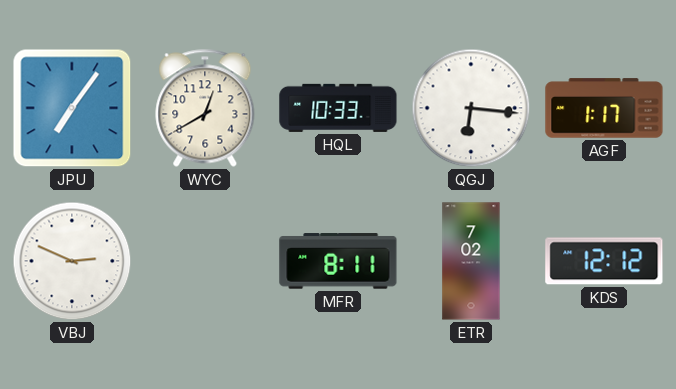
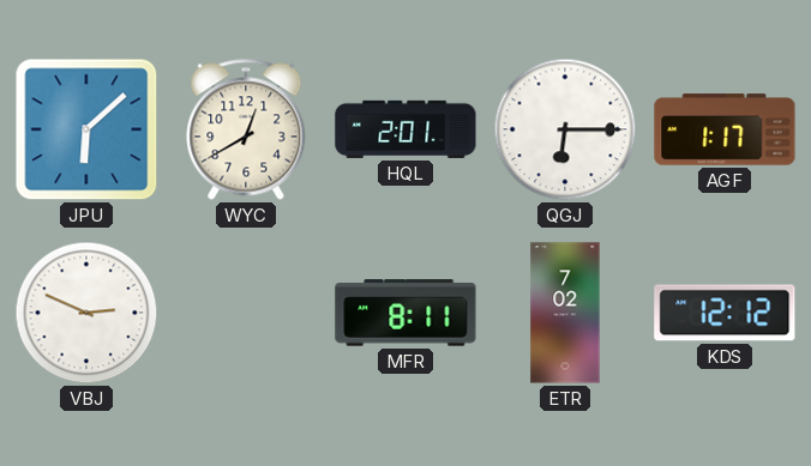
JPU: 7:06 -> 6:08
HQL: 10:33 -> 2:01
QGJ: 6:16 -> 6:15
